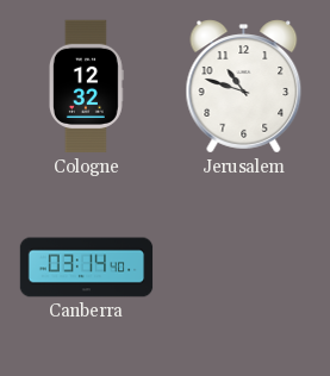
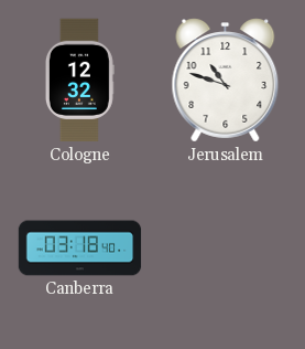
Canberra: 03:14 -> 03:18
